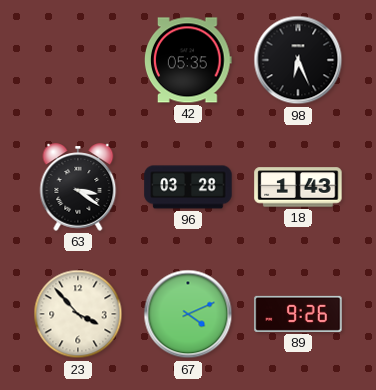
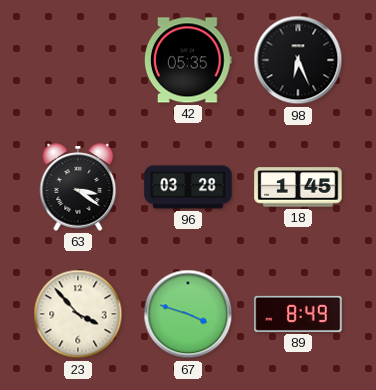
18: 1:43 -> 1:45
67: 4:11 -> 3:48
89: 9:26 -> 8:49
